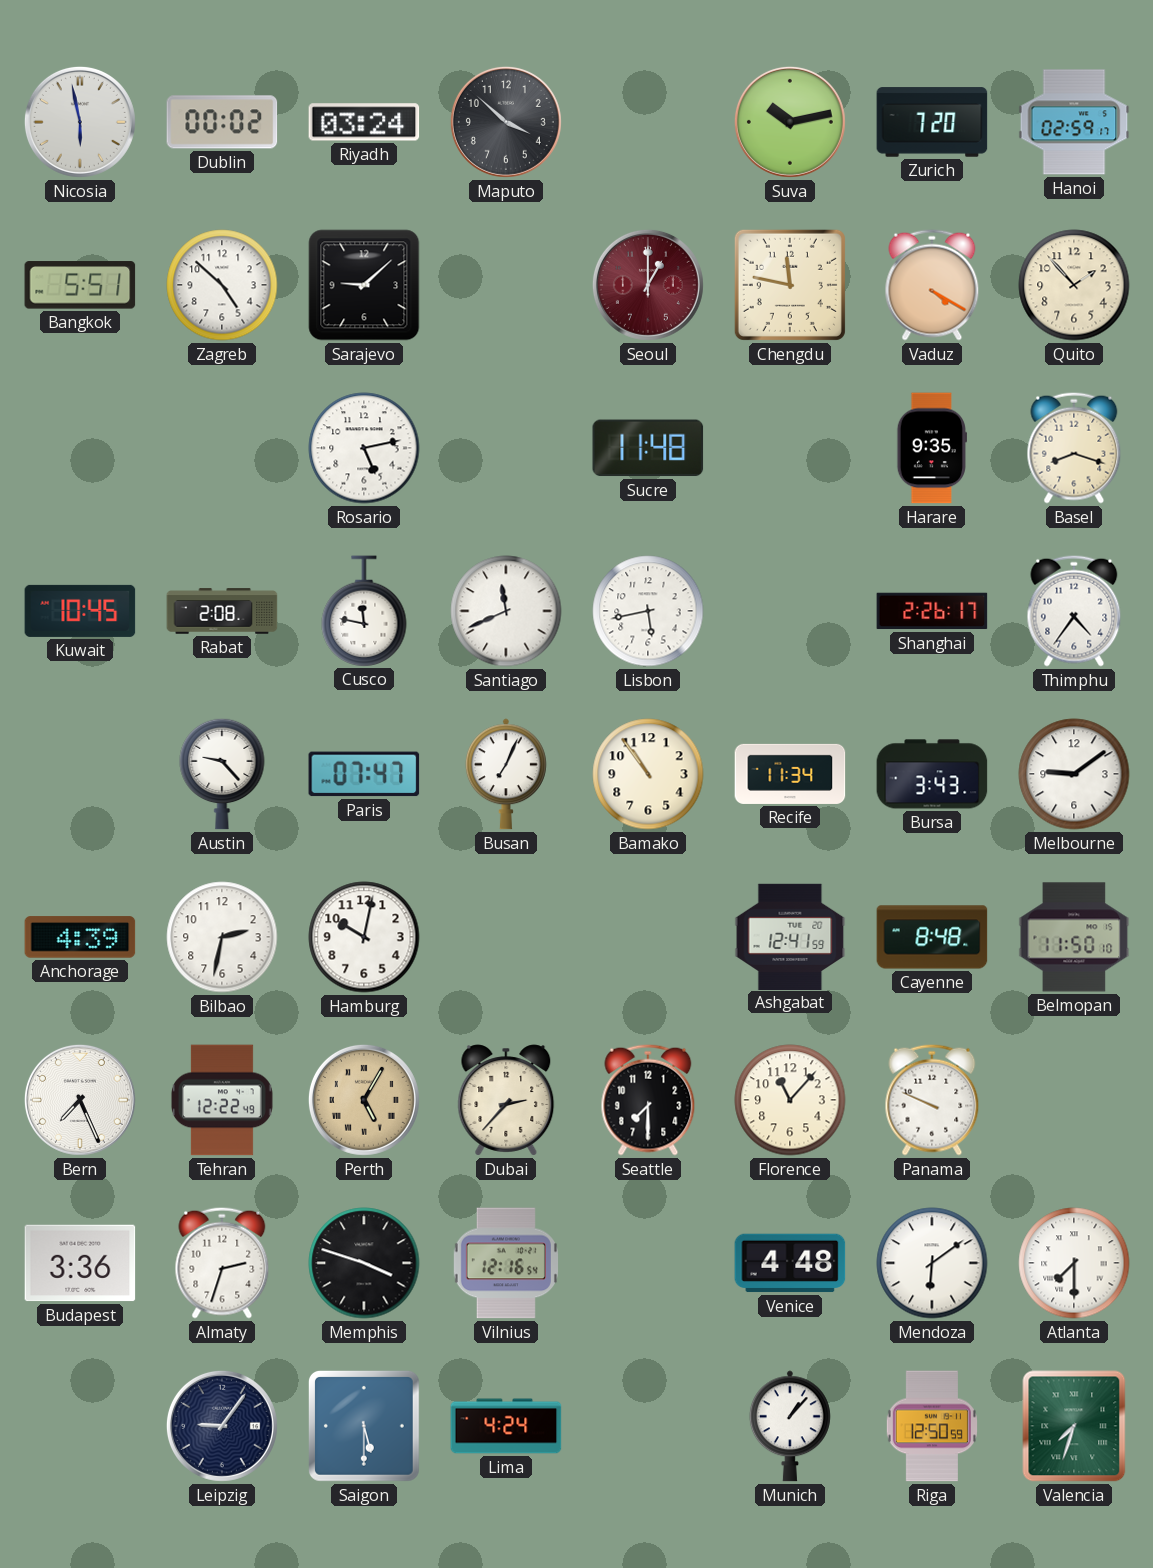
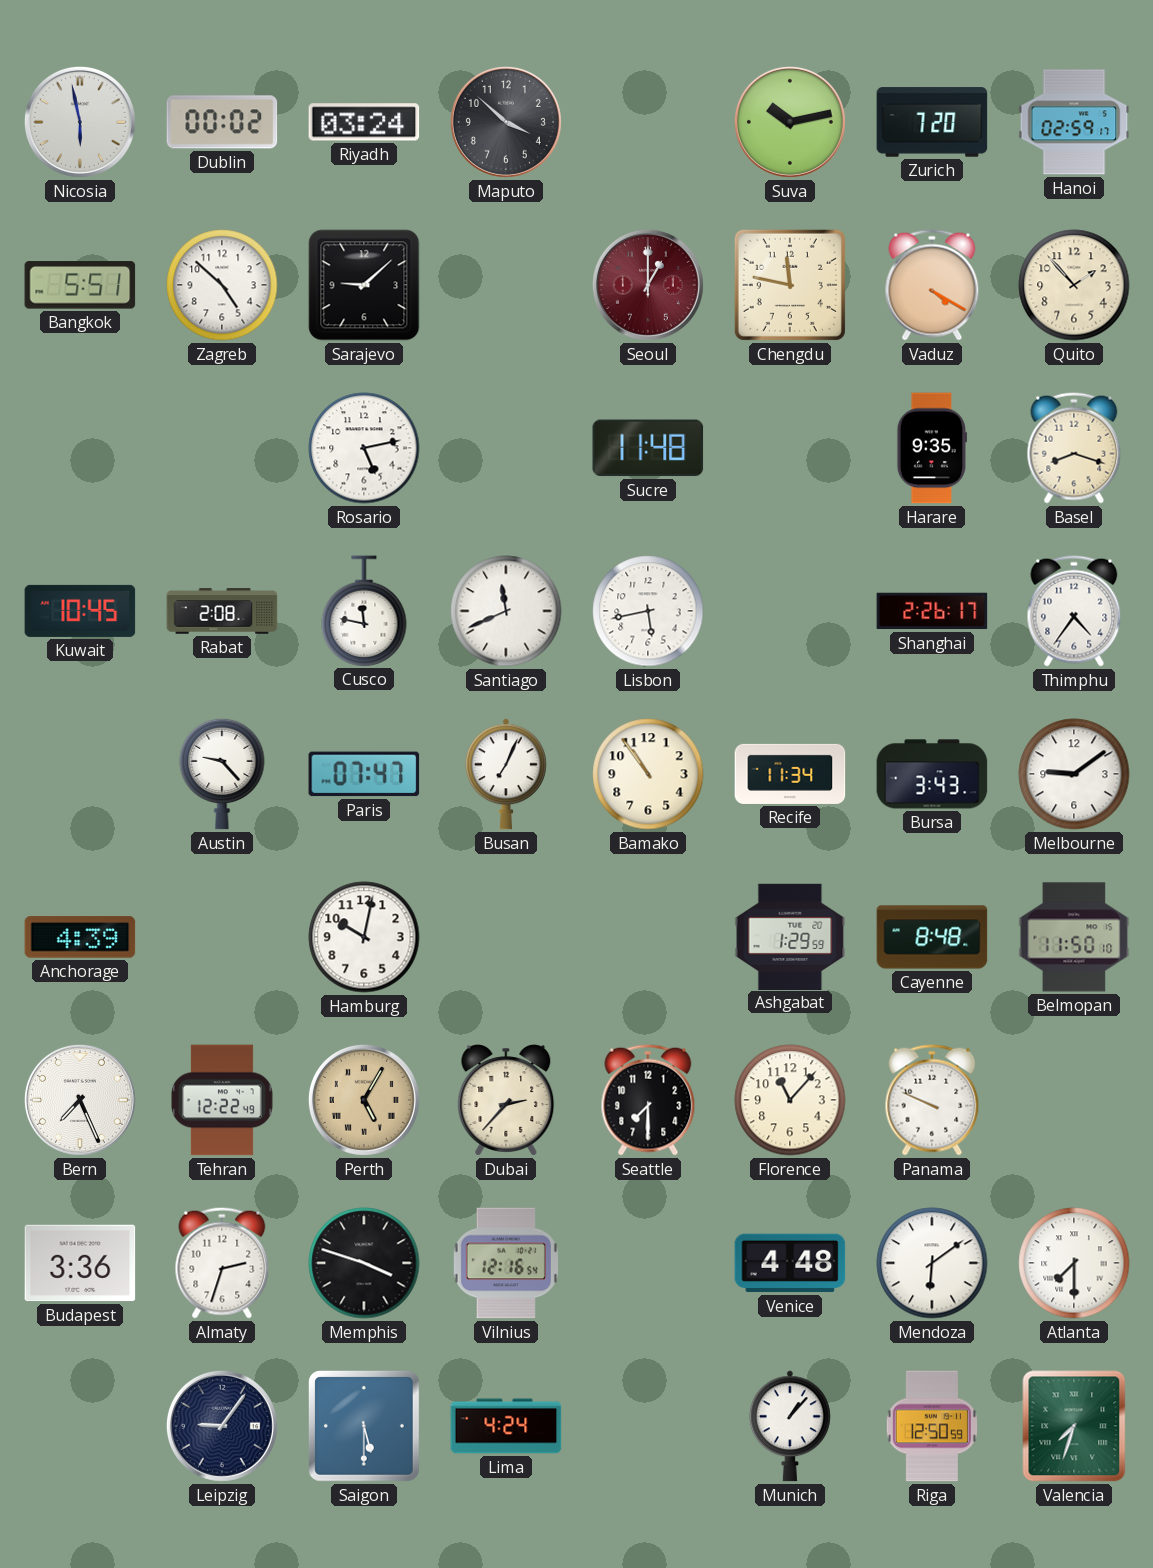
Bilbao: 2:32 -> none
Ashgabat: 12:41 -> 1:29
